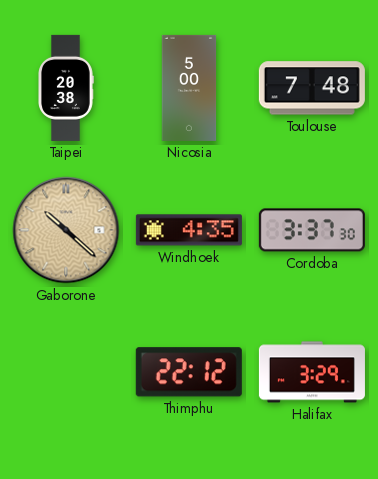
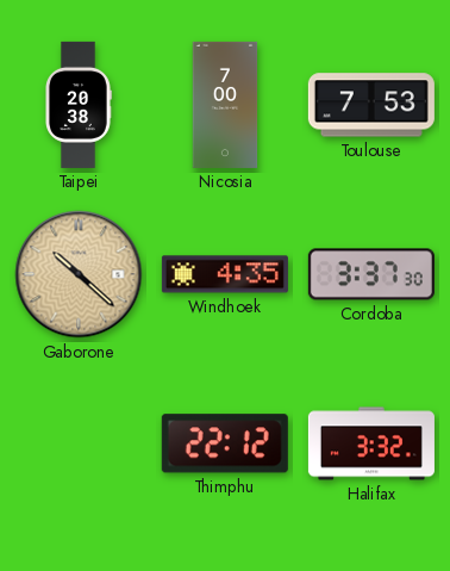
Nicosia: 5:00 -> 7:00
Toulouse: 7:48 -> 7:53
Halifax: 3:29 -> 3:32
